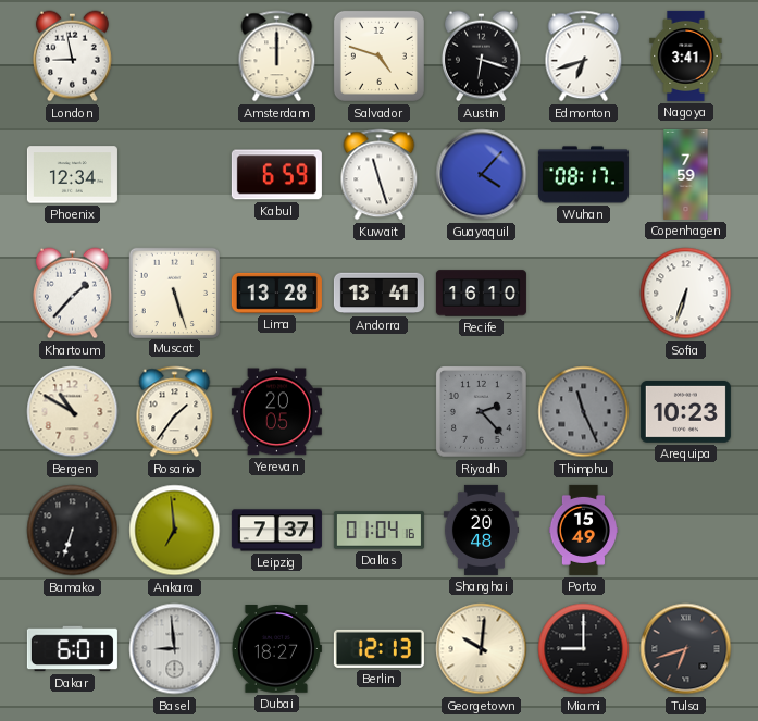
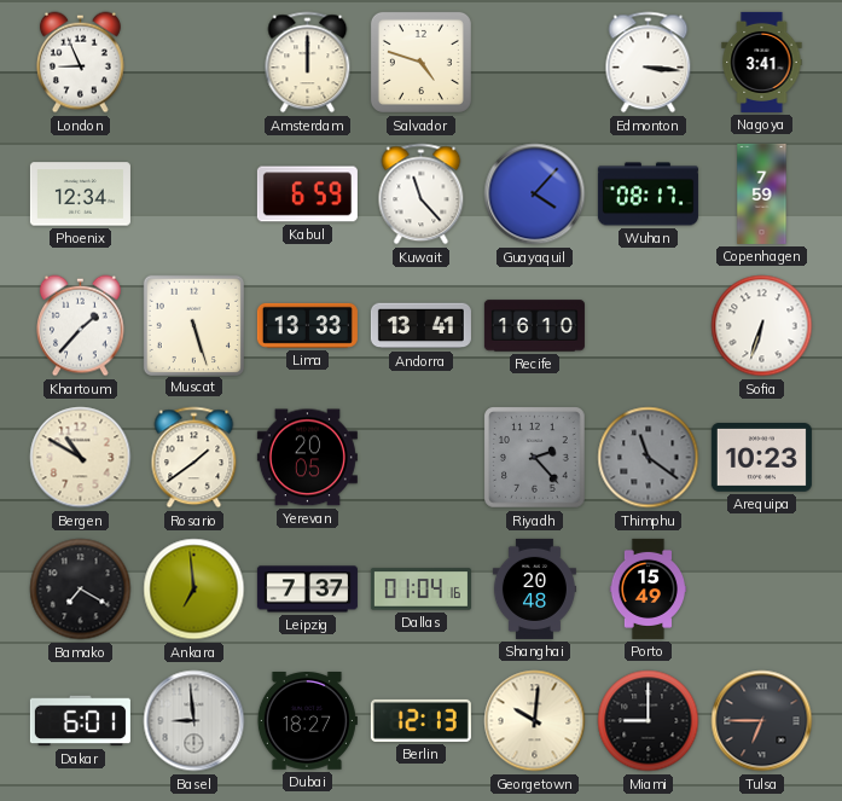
London: 8:58 -> 8:56
Austin: 6:18 -> none
Edmonton: 6:42 -> 3:16
Kuwait: 11:27 -> 11:23
Lima: 13:28 -> 13:33
Rosario: 1:36 -> 1:39
Thimphu: 11:26 -> 11:21
Bamako: 6:33 -> 7:20
Tulsa: 6:42 -> 6:45
